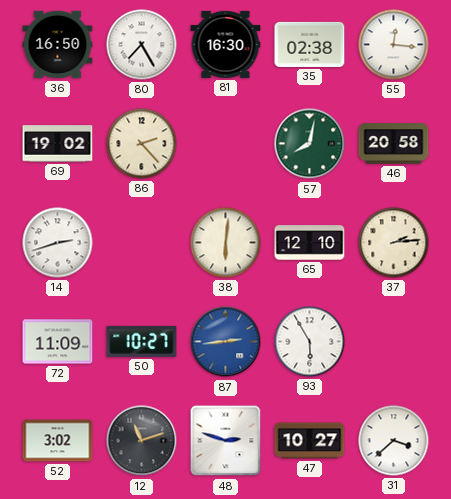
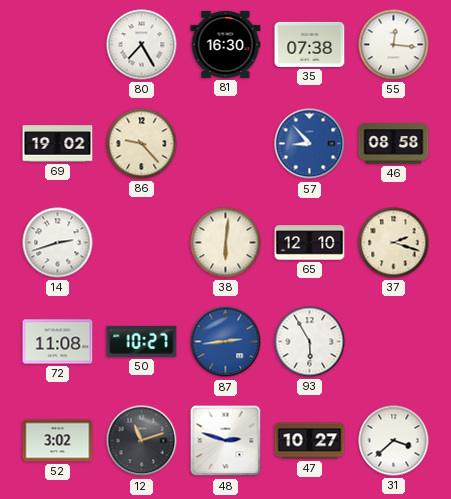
36: 16:50 -> none
35: 02:38 -> 07:38
86: 2:23 -> 9:23
57: 8:02 -> 8:53
57 dial: green -> blue
46: 20:58 -> 08:58
37: 2:14 -> 2:18
72: 11:09 -> 11:08
